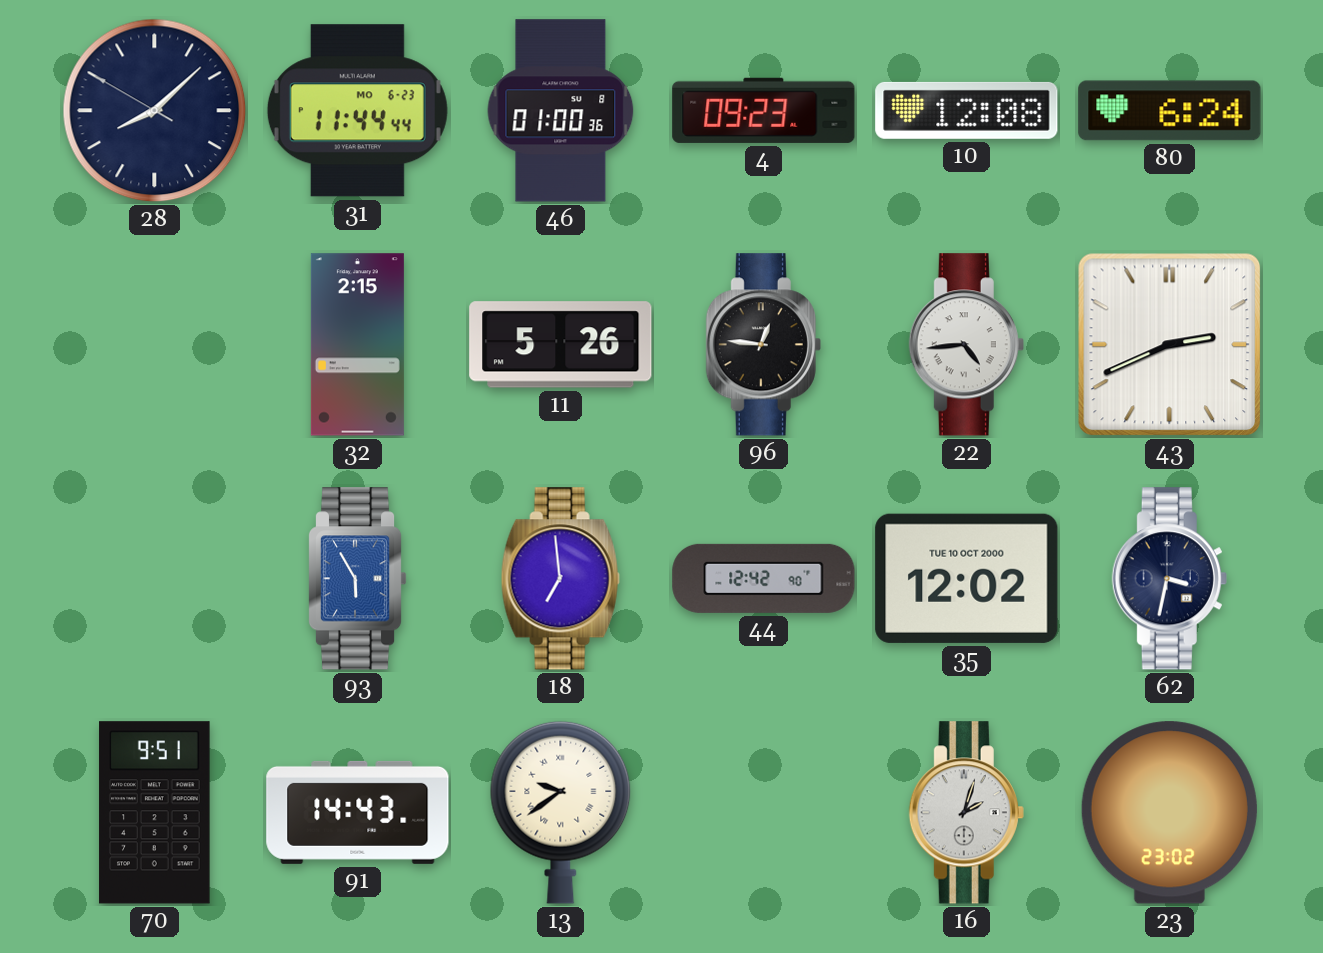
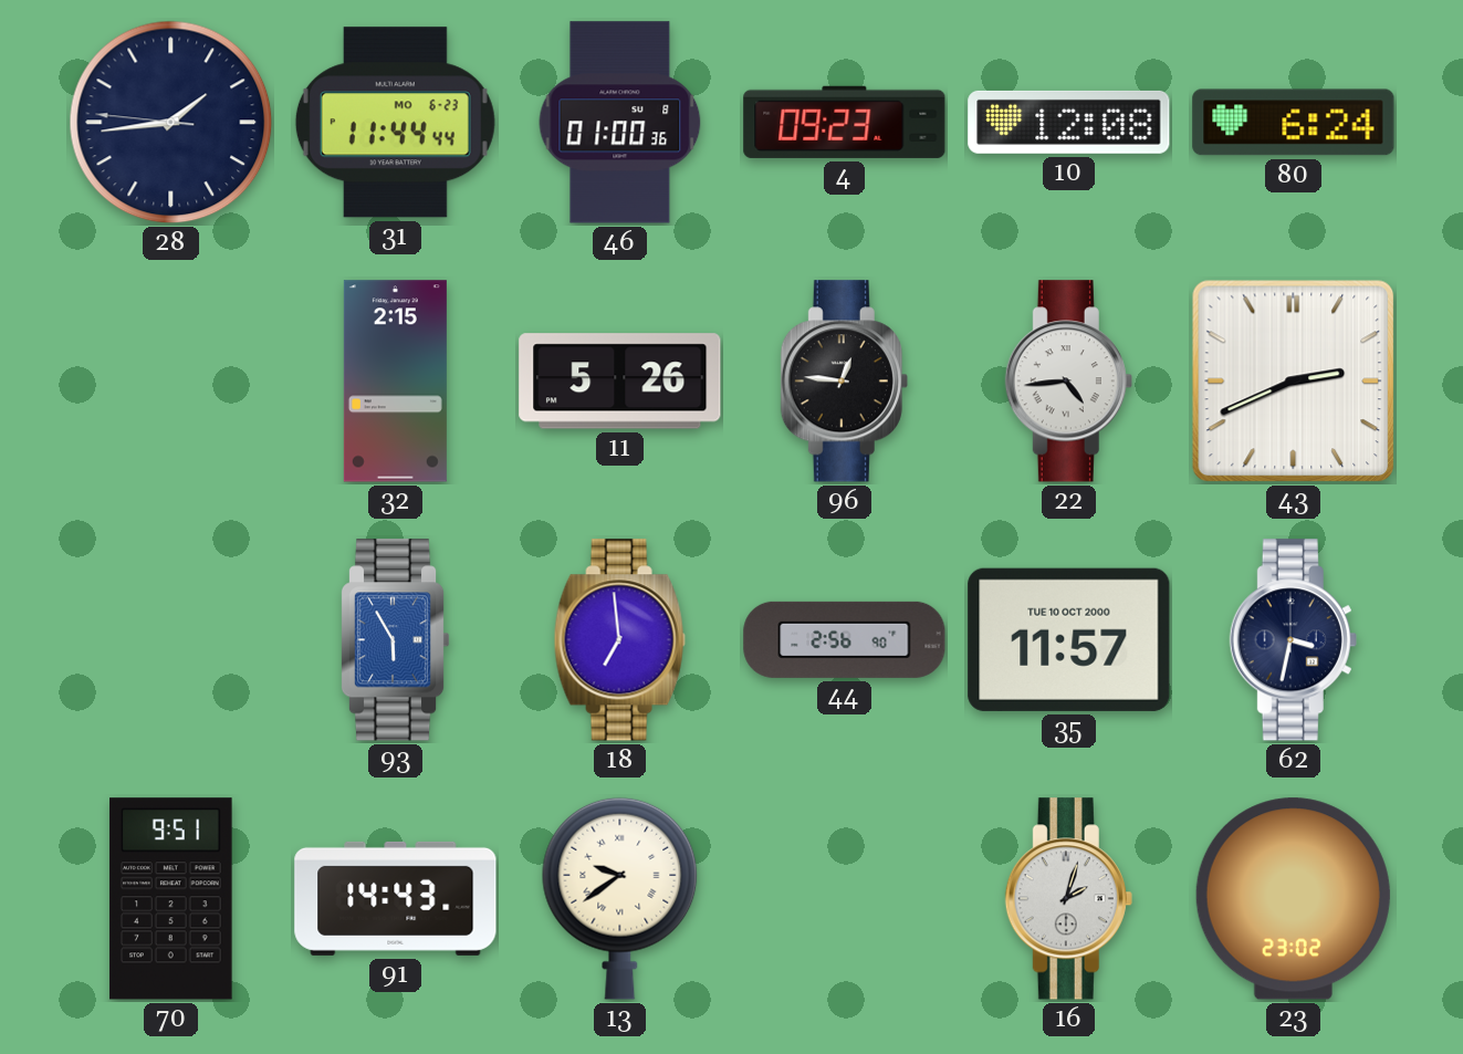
28: 8:07 -> 1:43
44: 12:42 -> 2:56
35: 12:02 -> 11:57
